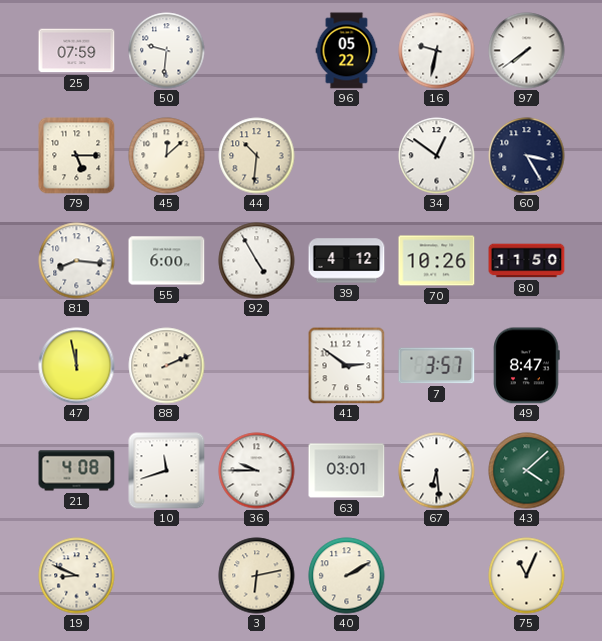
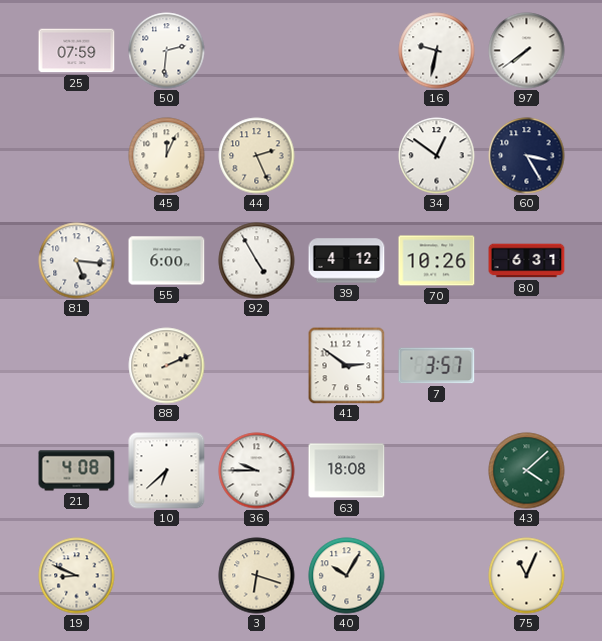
50: 9:31 -> 2:31
96: 05:22 -> none
79: 5:15 -> none
45: 12:08 -> 12:04
44: 10:31 -> 2:26
81: 8:16 -> 5:16
80: 11:50 -> 6:31
47: 11:58 -> none
49: 8:47 -> none
10: 11:42 -> 6:38
63: 03:01 -> 18:08
67: 6:29 -> none
3: 6:13 -> 6:18
40: 2:10 -> 10:05
